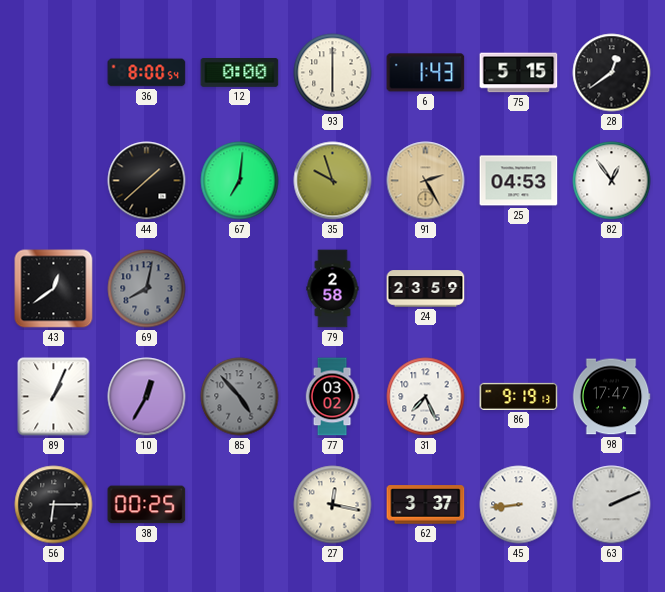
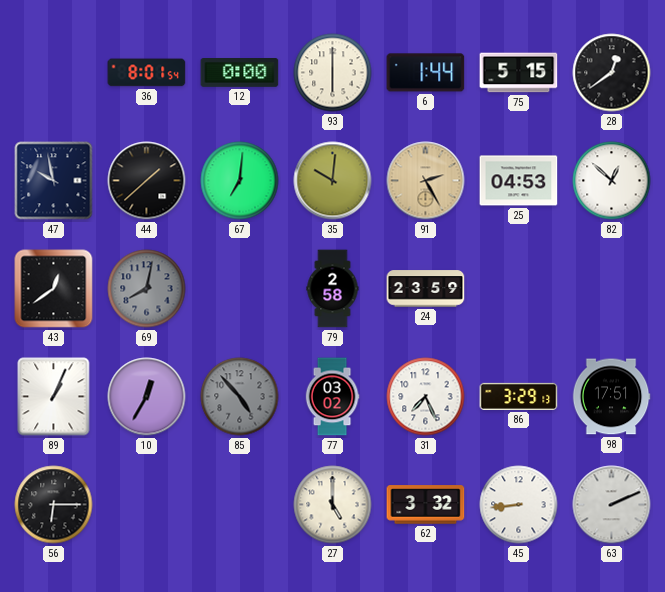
36: 8:00 -> 8:01
6: 1:43 -> 1:44
47: none -> 9:58
35: 9:57 -> 10:01
82: 12:54 -> 12:52
86: 9:19 -> 3:29
98: 17:47 -> 17:51
38: 00:25 -> none
27: 12:17 -> 5:00
62: 3:37 -> 3:32
